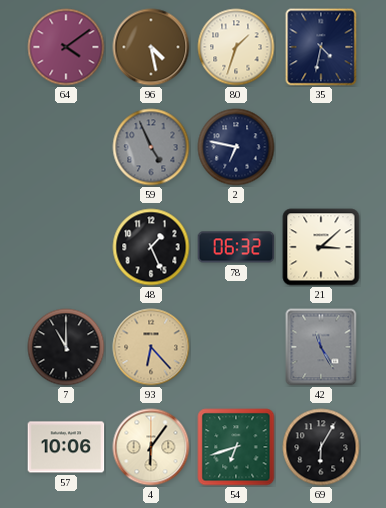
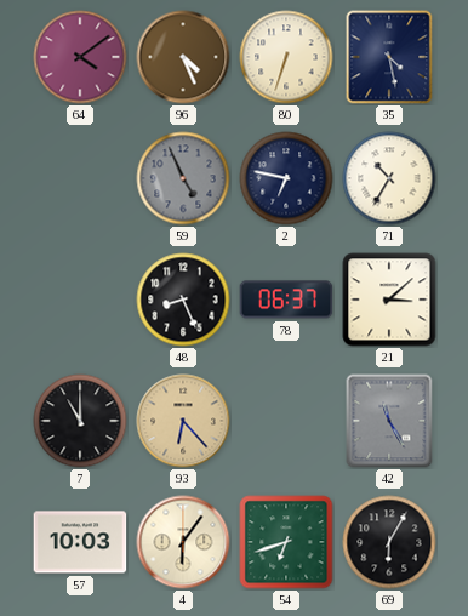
96: 4:28 -> 4:26
80: 1:33 -> 6:33
35: 4:32 -> 4:28
71: none -> 10:35
48: 1:26 -> 8:26
78: 06:32 -> 06:37
57: 10:06 -> 10:03
